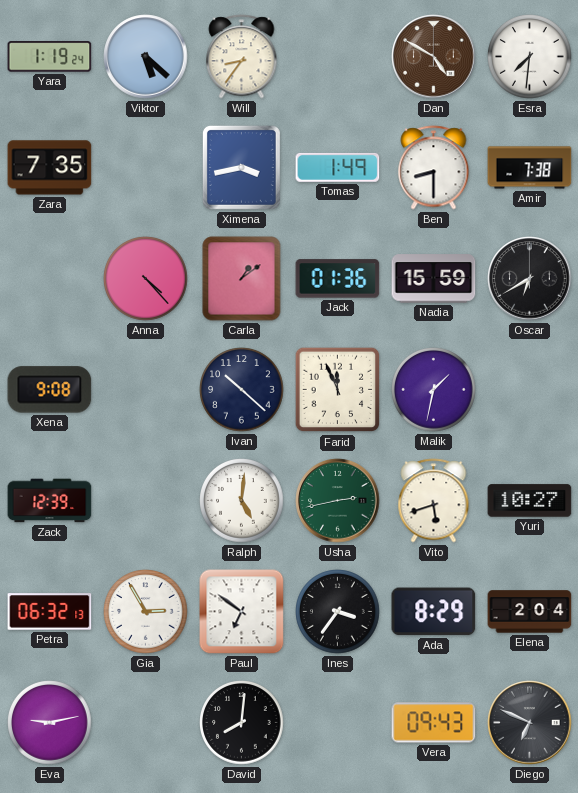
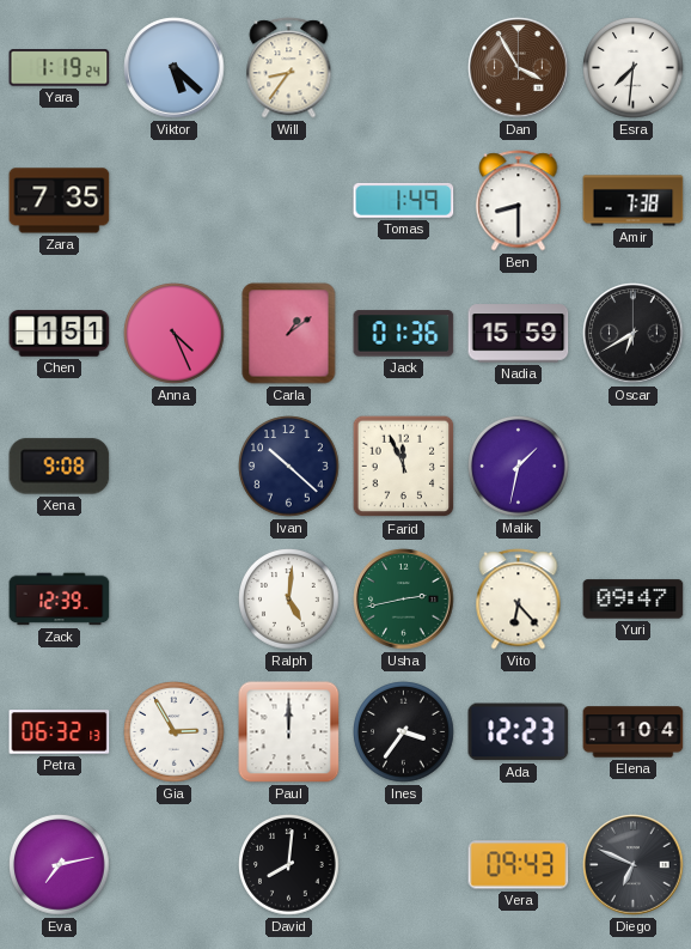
Dan: 4:50 -> 3:55
Ximena: 3:43 -> none
Chen: none -> 1:51
Anna: 4:23 -> 4:26
Vito: 5:42 -> 6:23
Yuri: 10:27 -> 09:47
Paul: 6:51 -> 12:00
Ada: 8:29 -> 12:23
Elena: 2:04 -> 1:04
Eva: 9:13 -> 7:13
